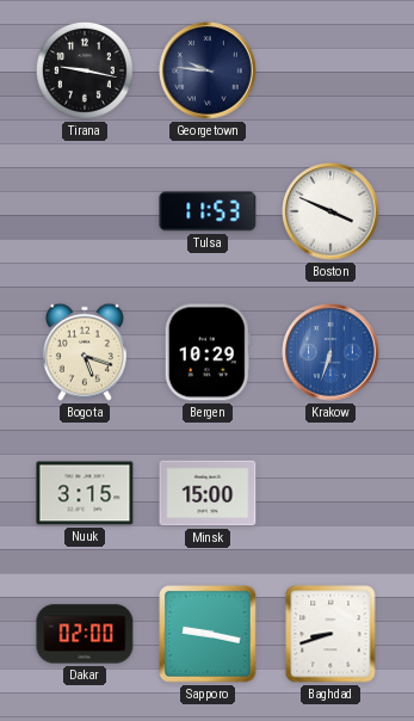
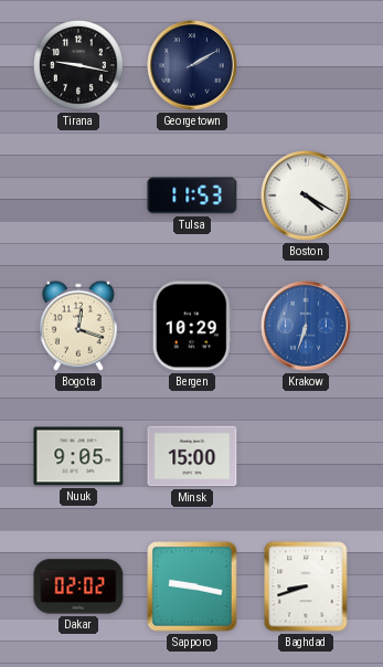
Georgetown: 9:46 -> 2:10
Boston: 3:49 -> 4:20
Bogota: 5:18 -> 12:18
Nuuk: 3:15 -> 9:05
Dakar: 02:00 -> 02:02
